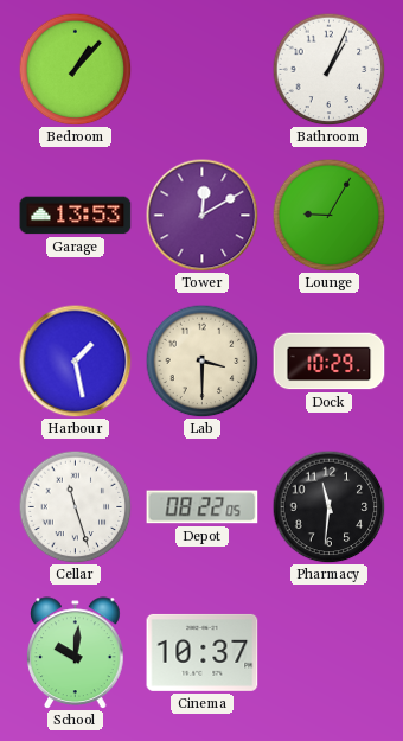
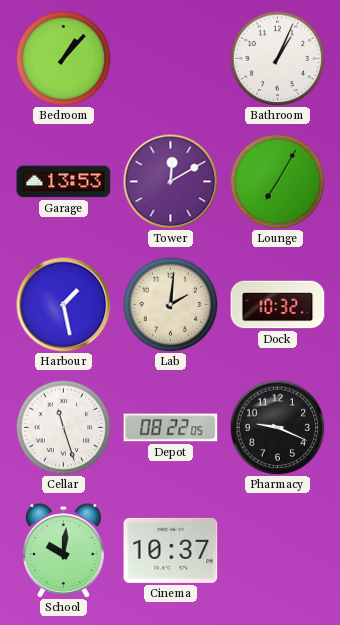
Lounge: 9:05 -> 7:05
Lab: 3:30 -> 2:01
Dock: 10:29 -> 10:32
Pharmacy: 11:31 -> 9:19
